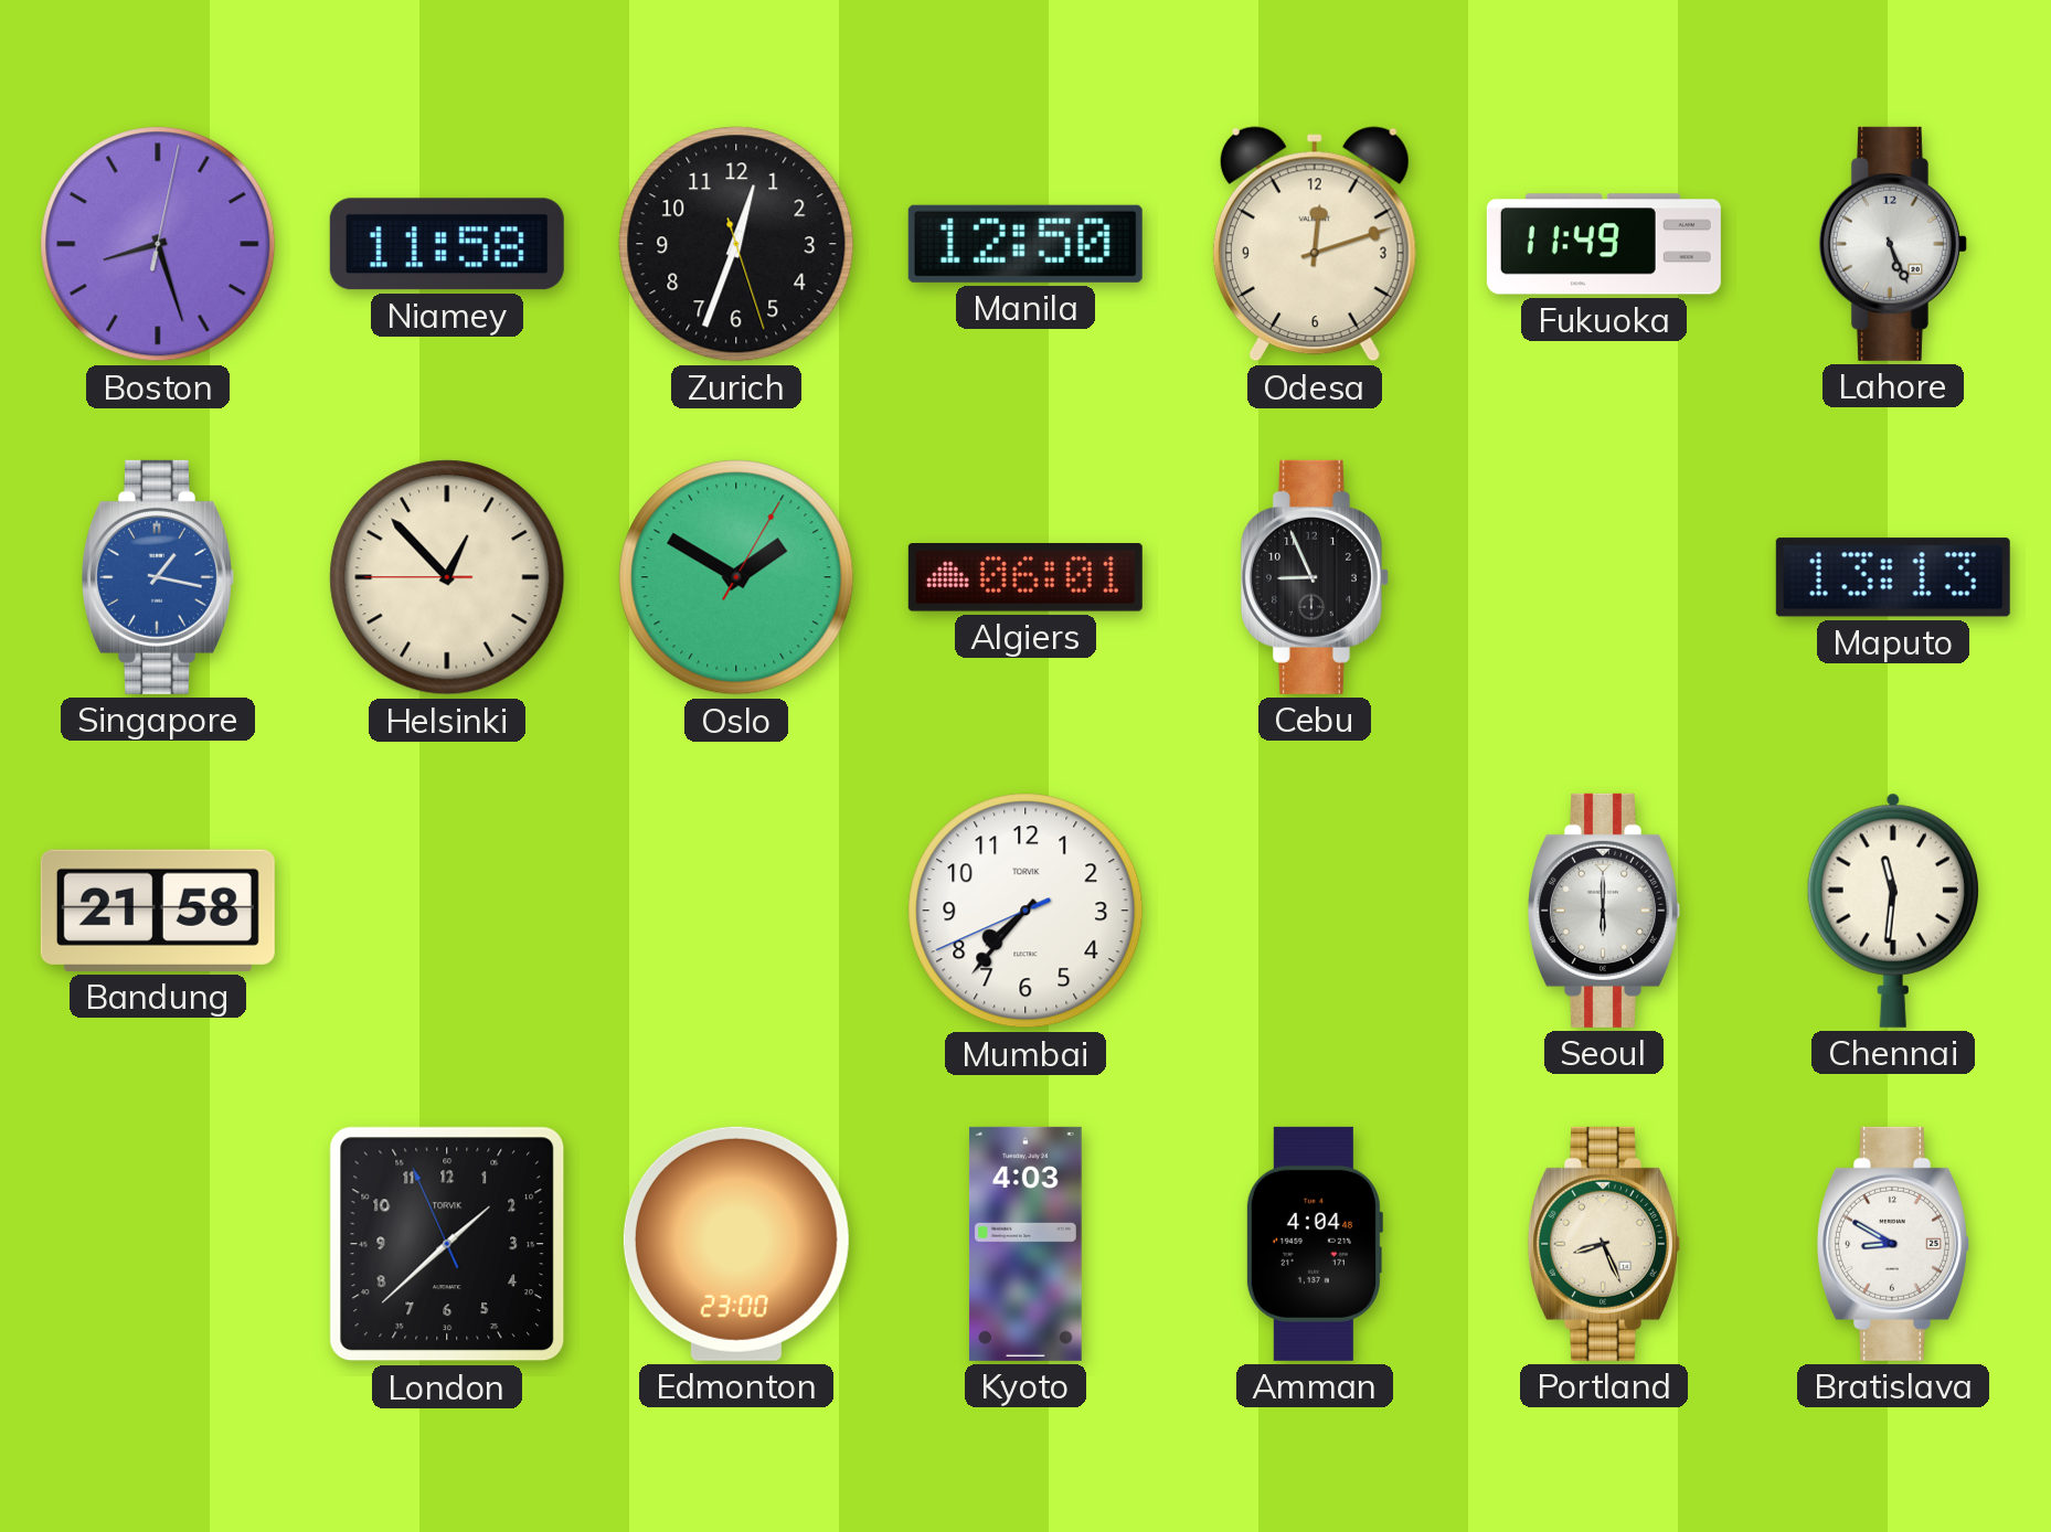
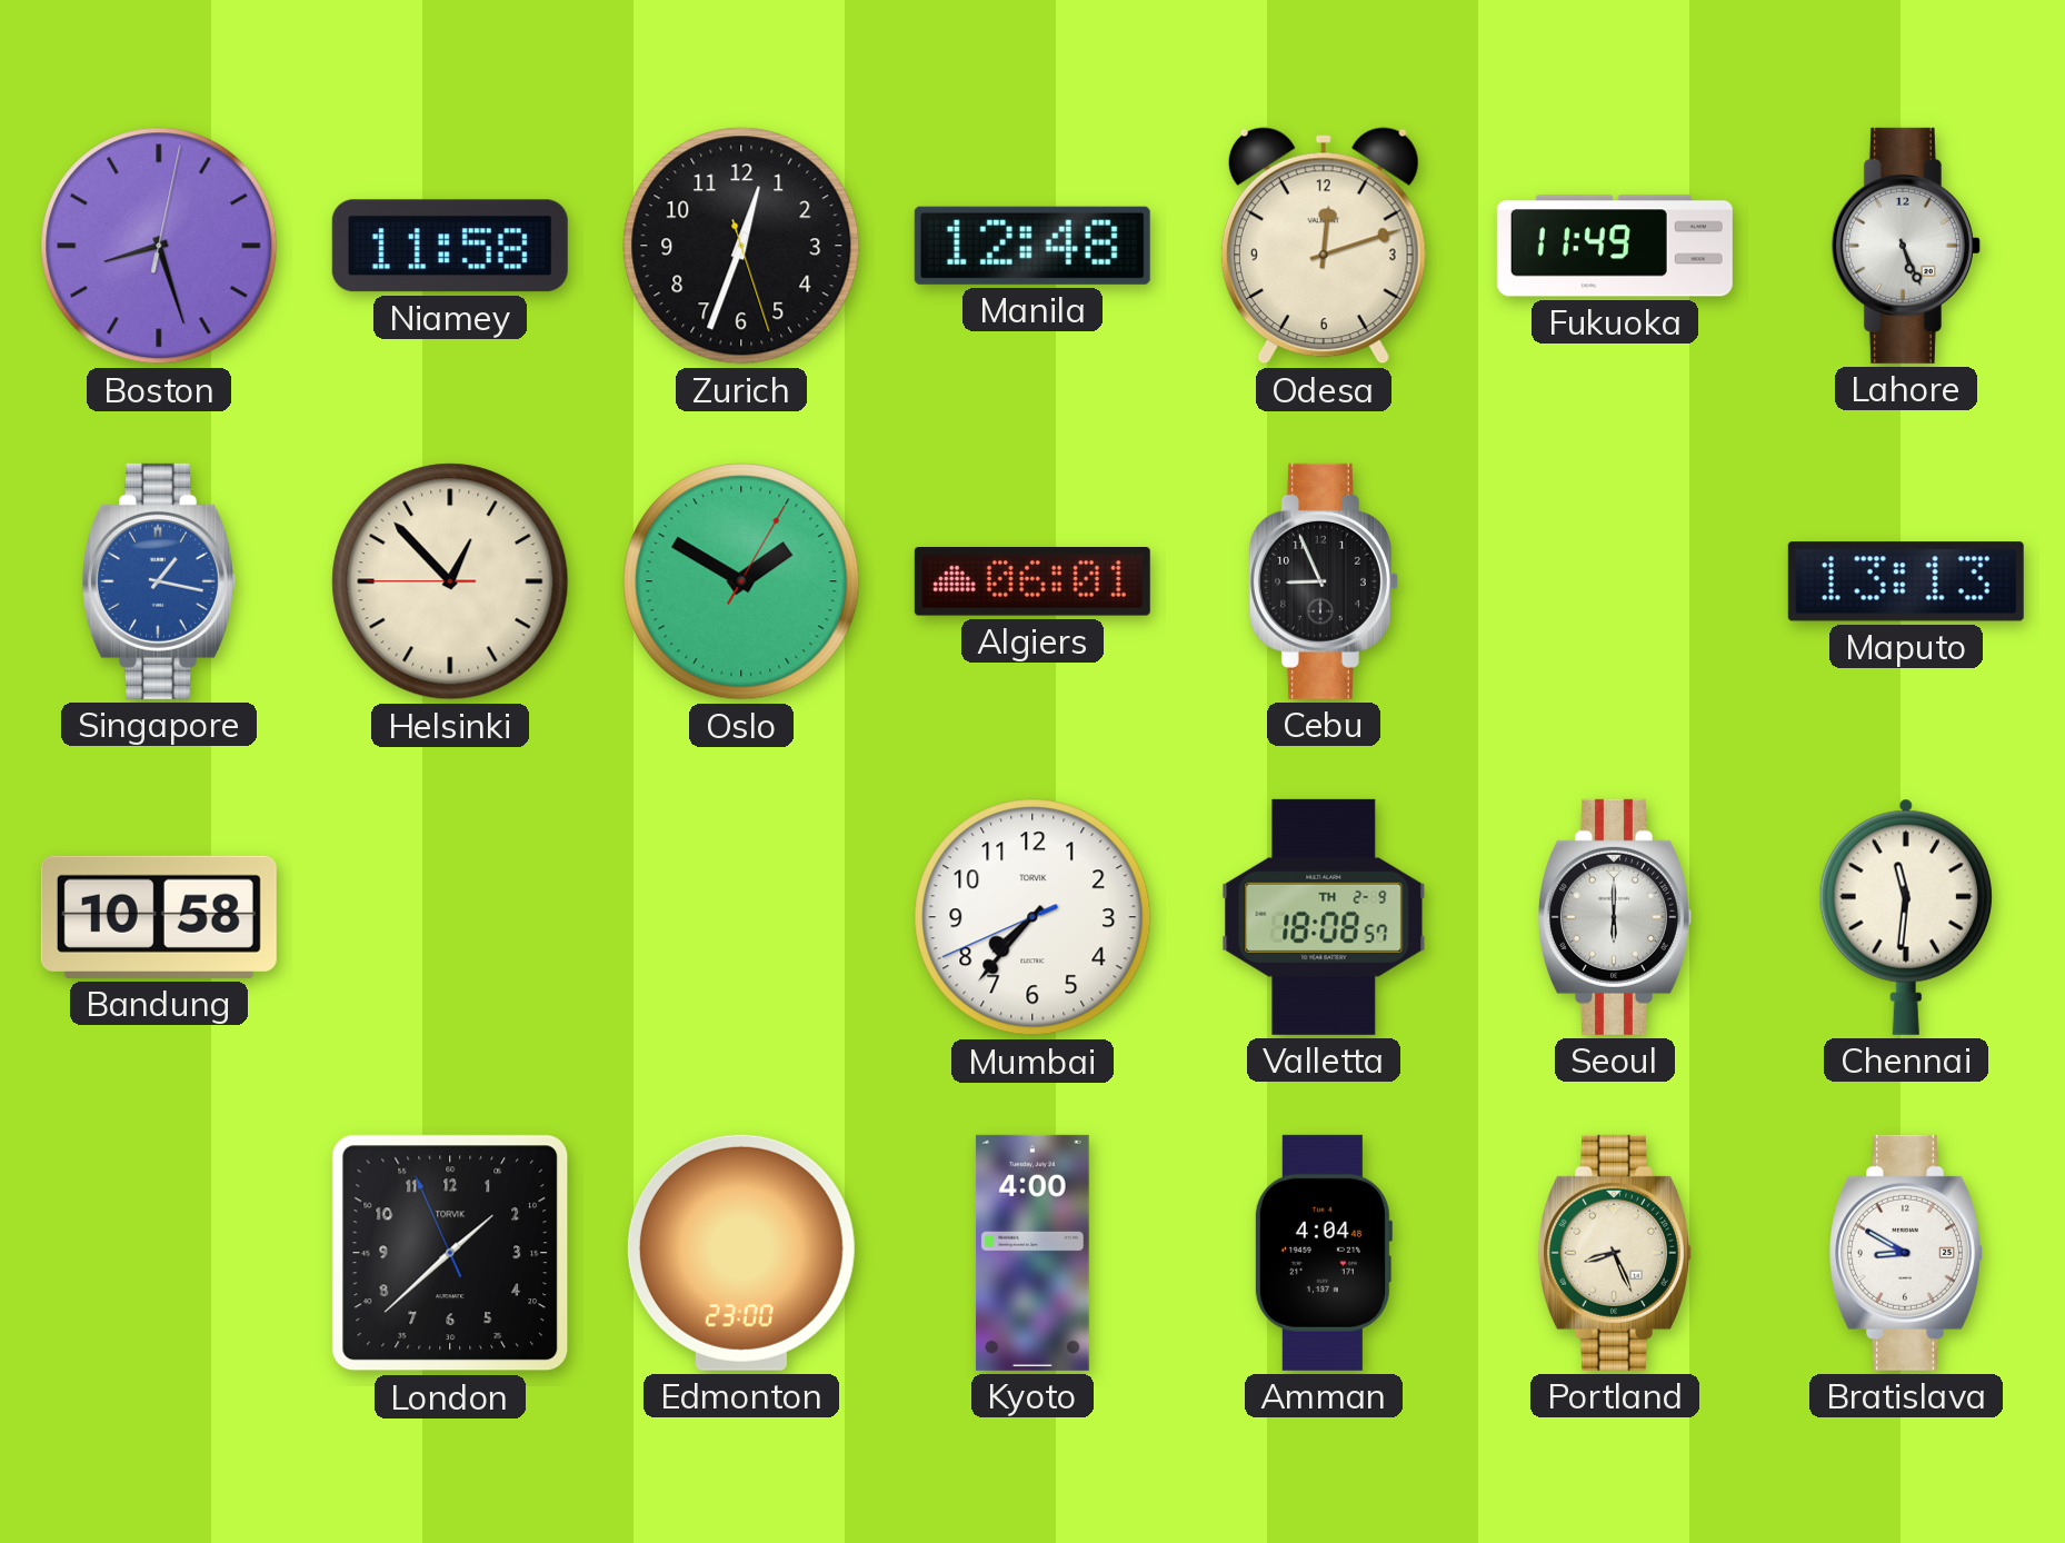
Manila: 12:50 -> 12:48
Bandung: 21:58 -> 10:58
Valletta: none -> 18:08
Kyoto: 4:03 -> 4:00
